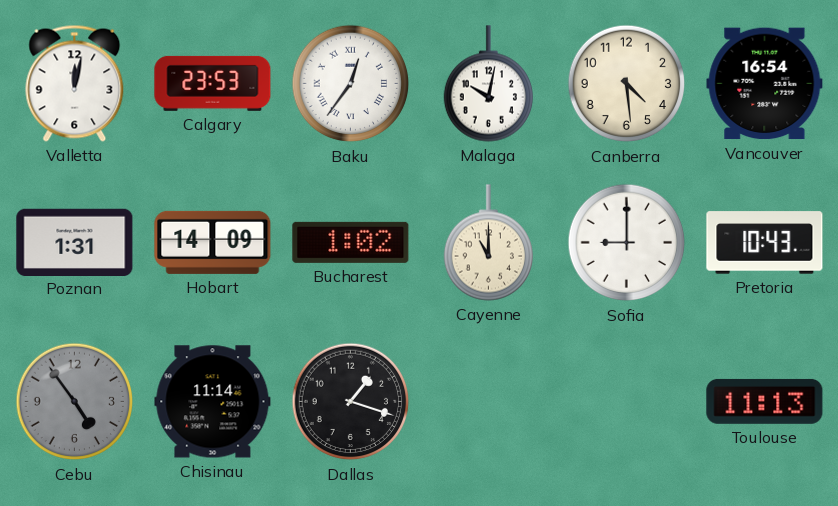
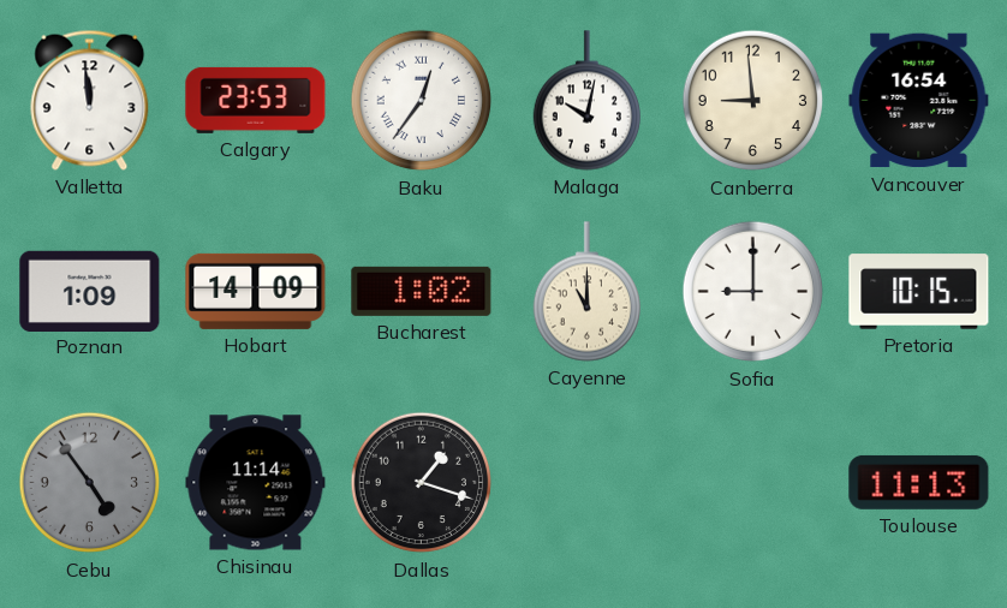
Valletta: 12:02 -> 11:59
Canberra: 4:29 -> 8:59
Poznan: 1:31 -> 1:09
Pretoria: 10:43 -> 10:15
